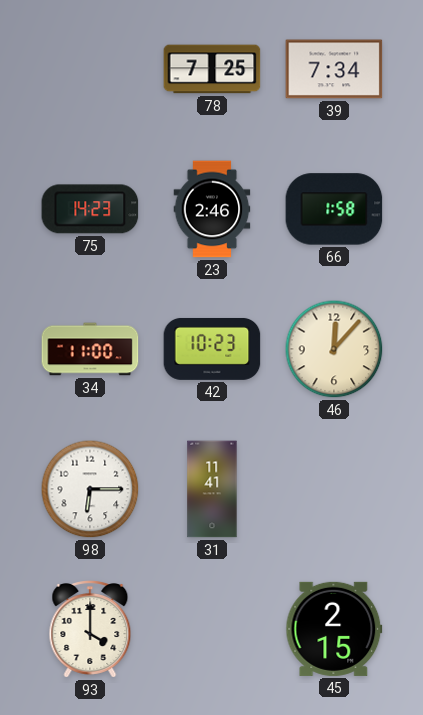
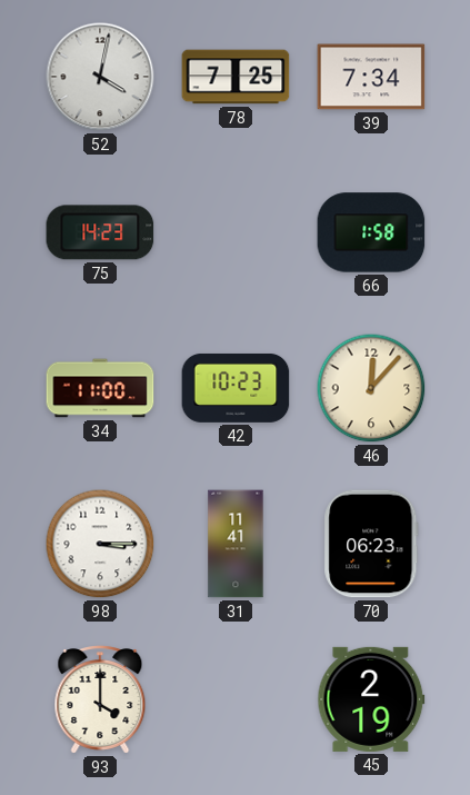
52: none -> 4:02
23: 2:46 -> none
98: 6:15 -> 3:15
70: none -> 06:23
45: 2:15 -> 2:19
